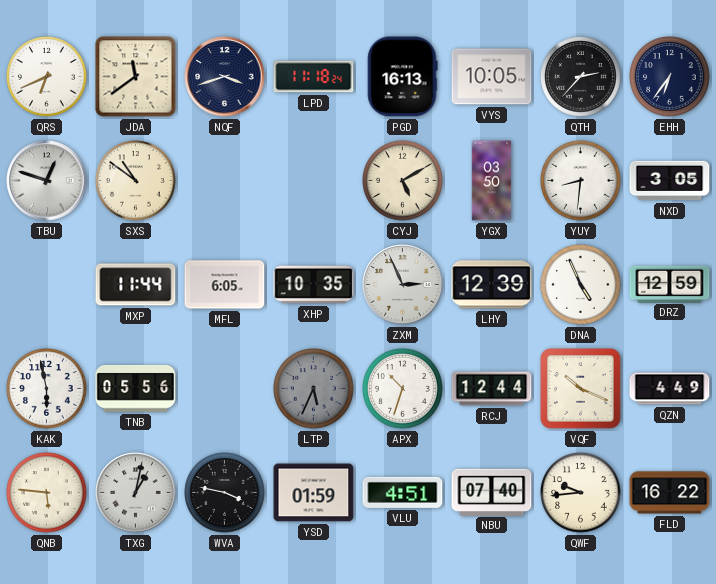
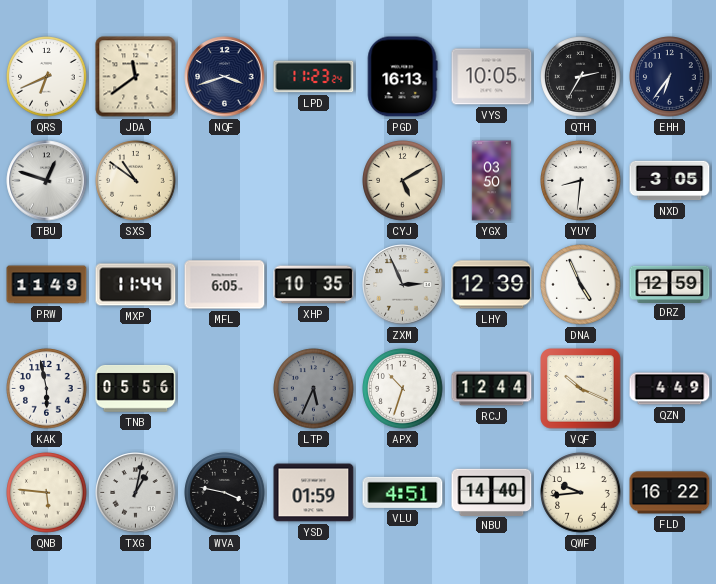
LPD: 11:18 -> 11:23
QTH: 2:37 -> 2:35
PRW: none -> 11:49
NBU: 07:40 -> 14:40
